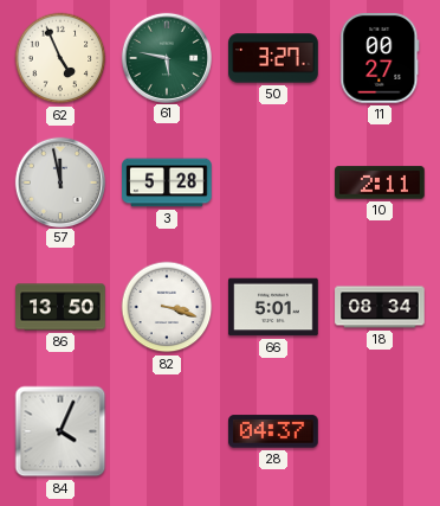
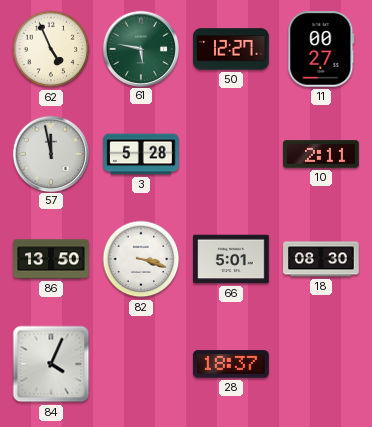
50: 3:27 -> 12:27
18: 08:34 -> 08:30
28: 04:37 -> 18:37
